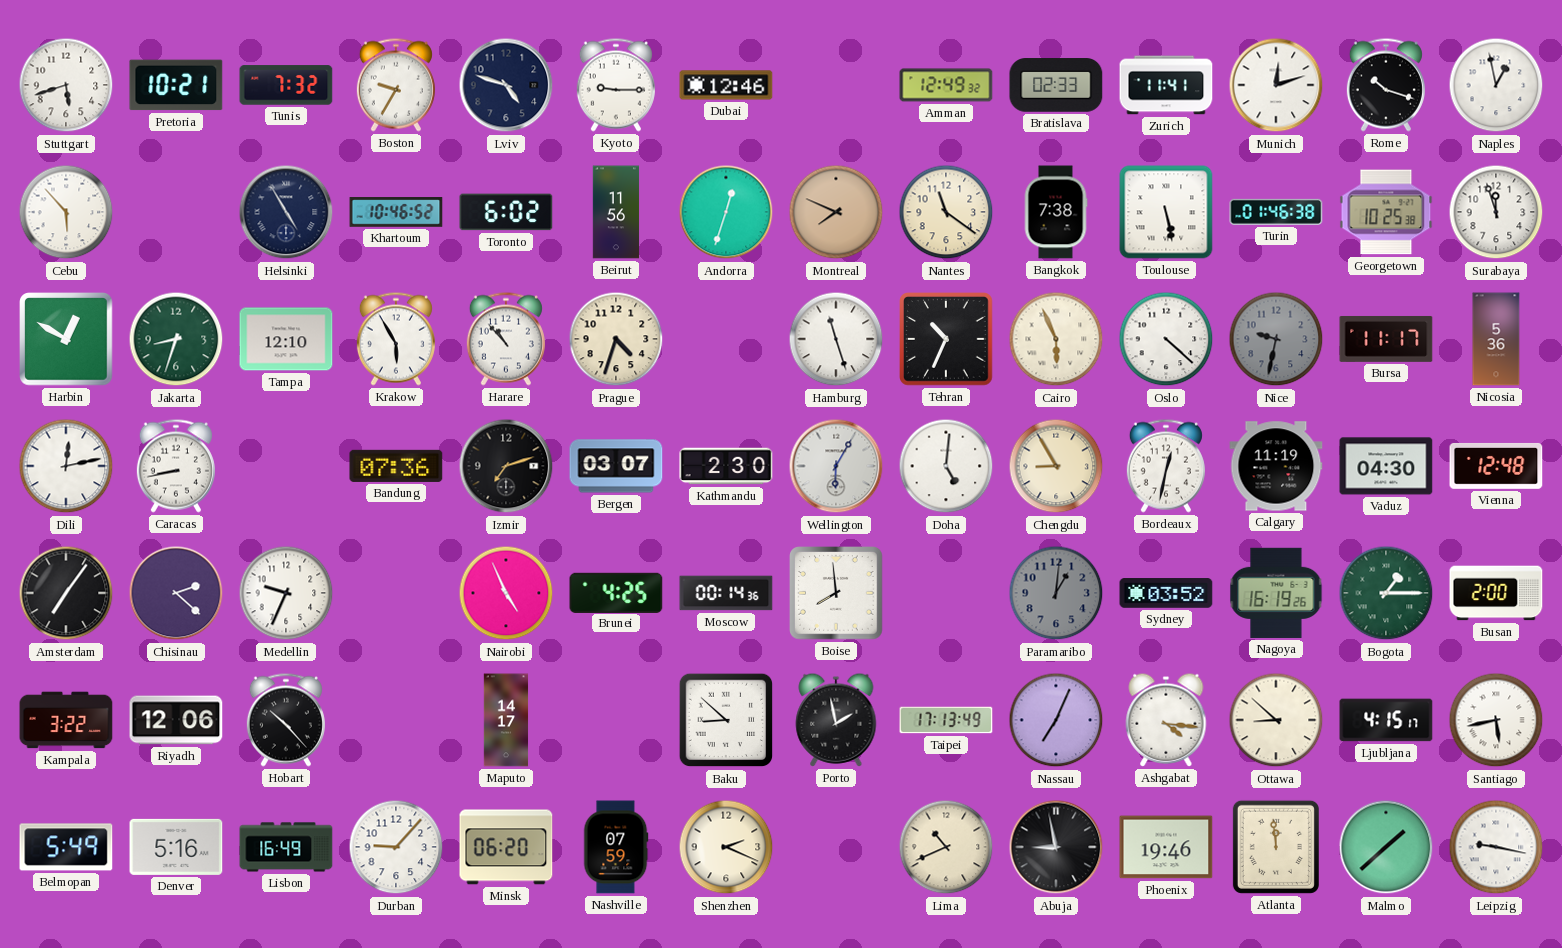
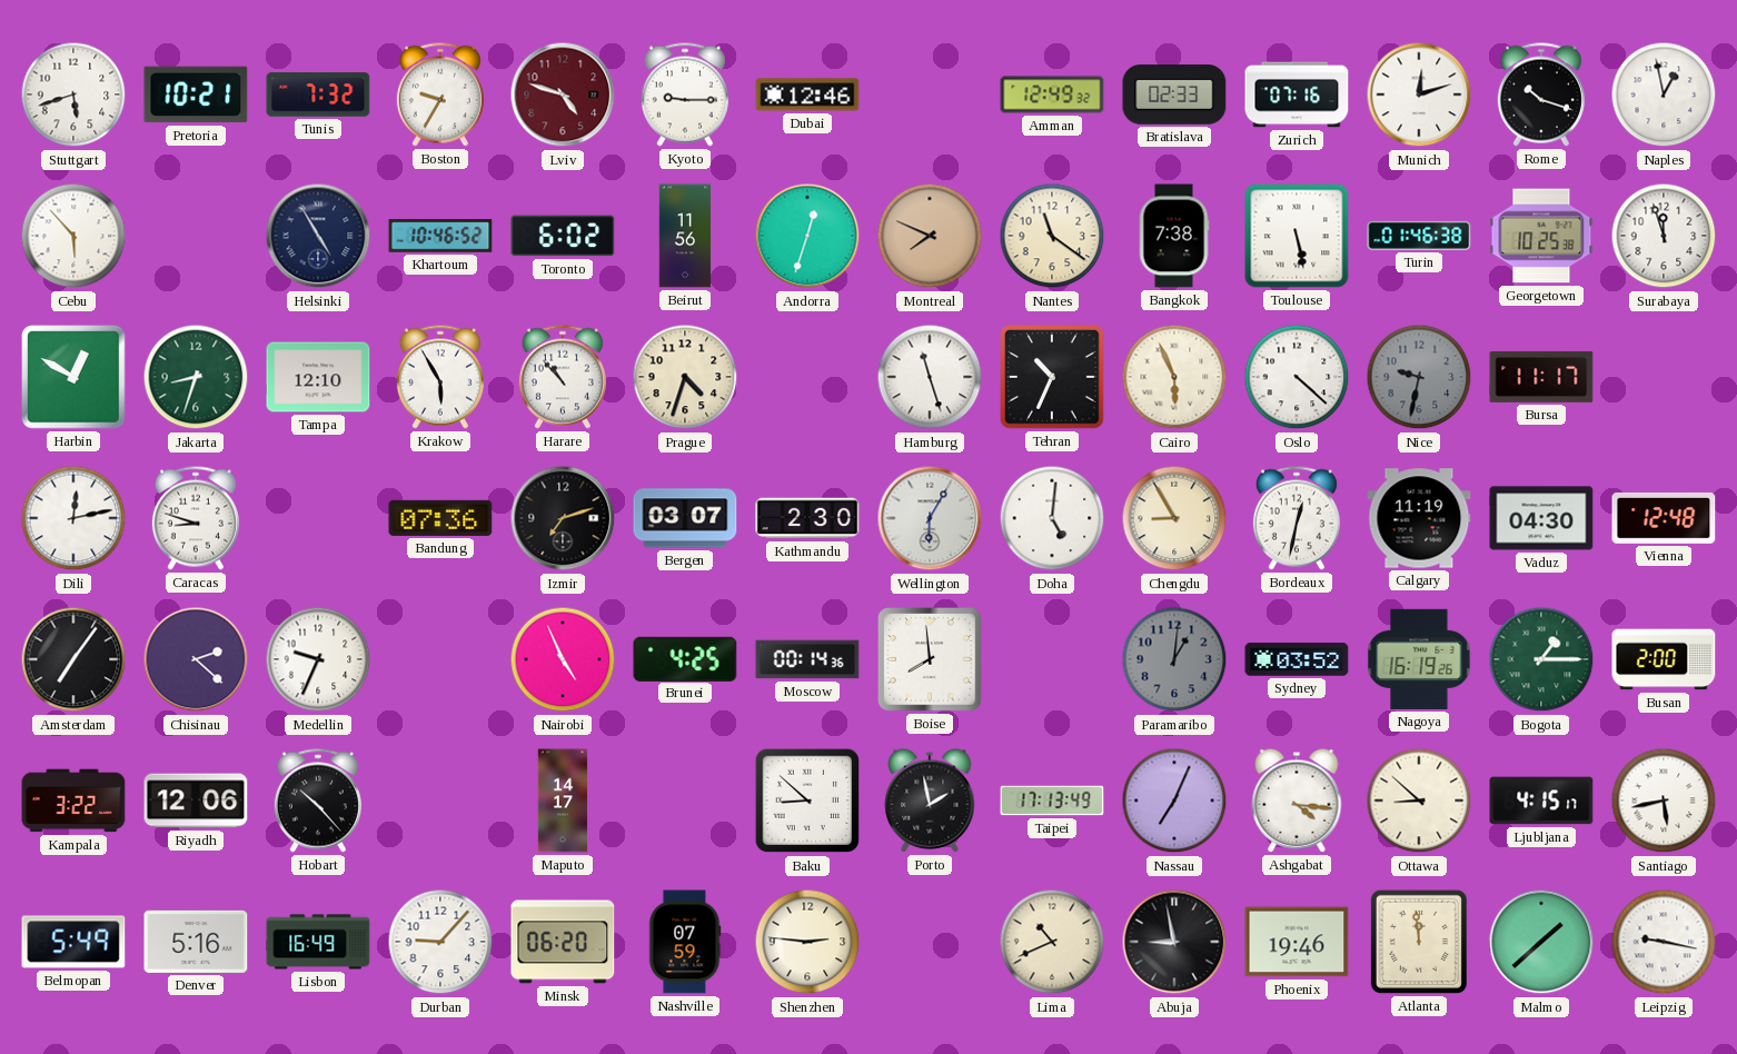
Lviv dial: navy -> burgundy
Zurich: 11:41 -> 07:16
Nicosia: 5:36 -> none
Caracas: 8:43 -> 8:48
Shenzhen: 2:19 -> 2:46
